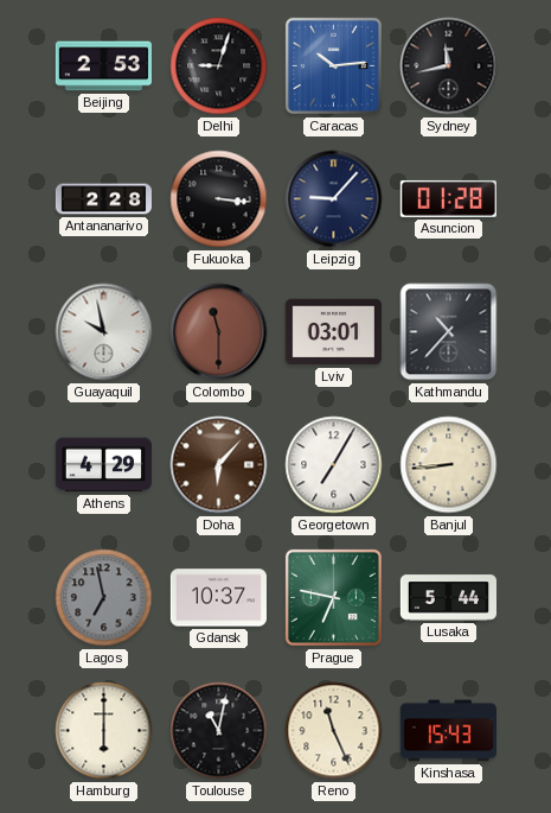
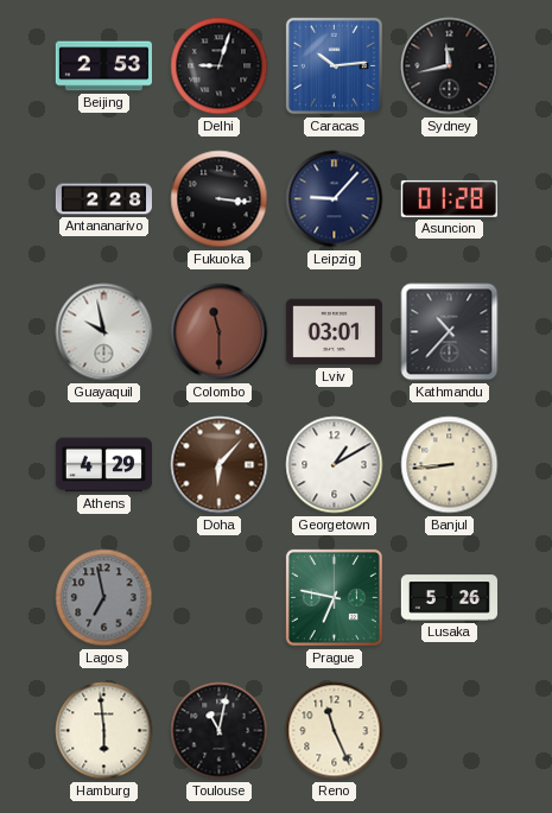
Georgetown: 7:05 -> 1:10
Gdansk: 10:37 -> none
Lusaka: 5:44 -> 5:26
Hamburg: 6:00 -> 5:59
Kinshasa: 15:43 -> none
